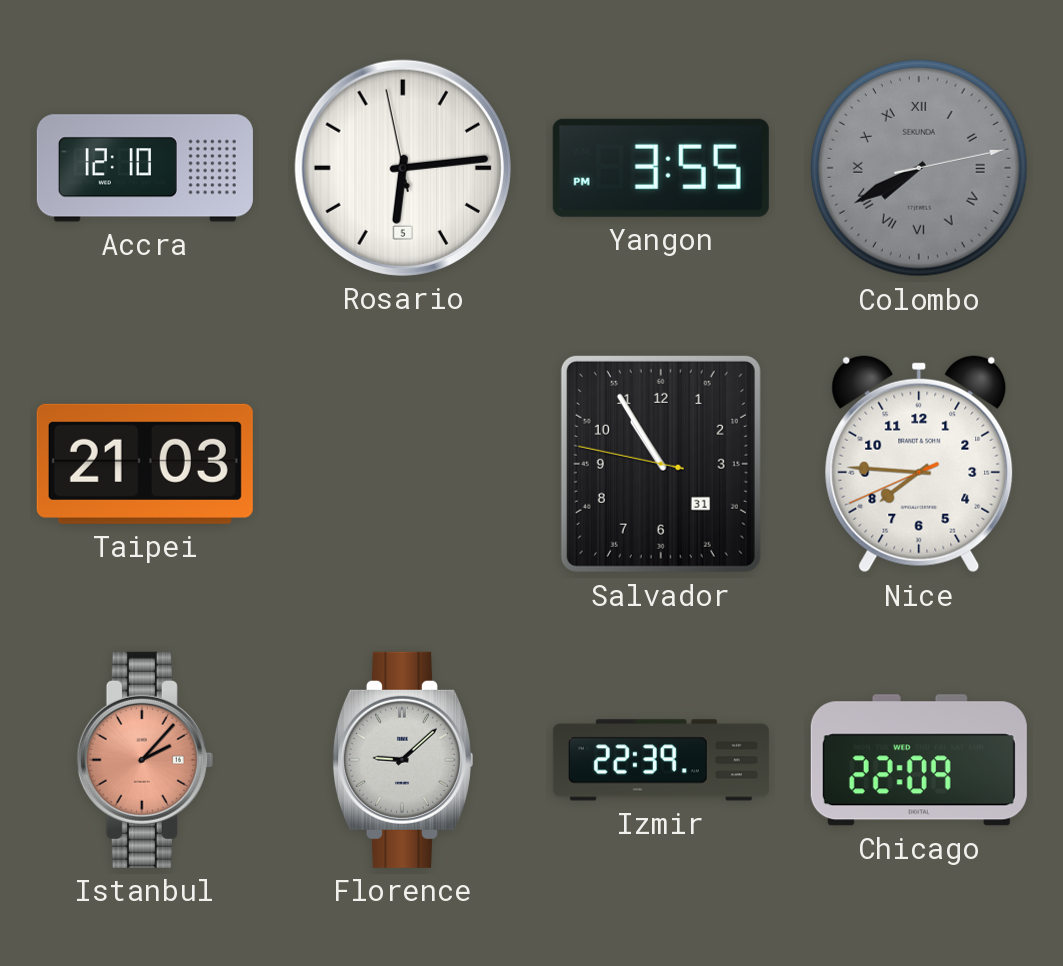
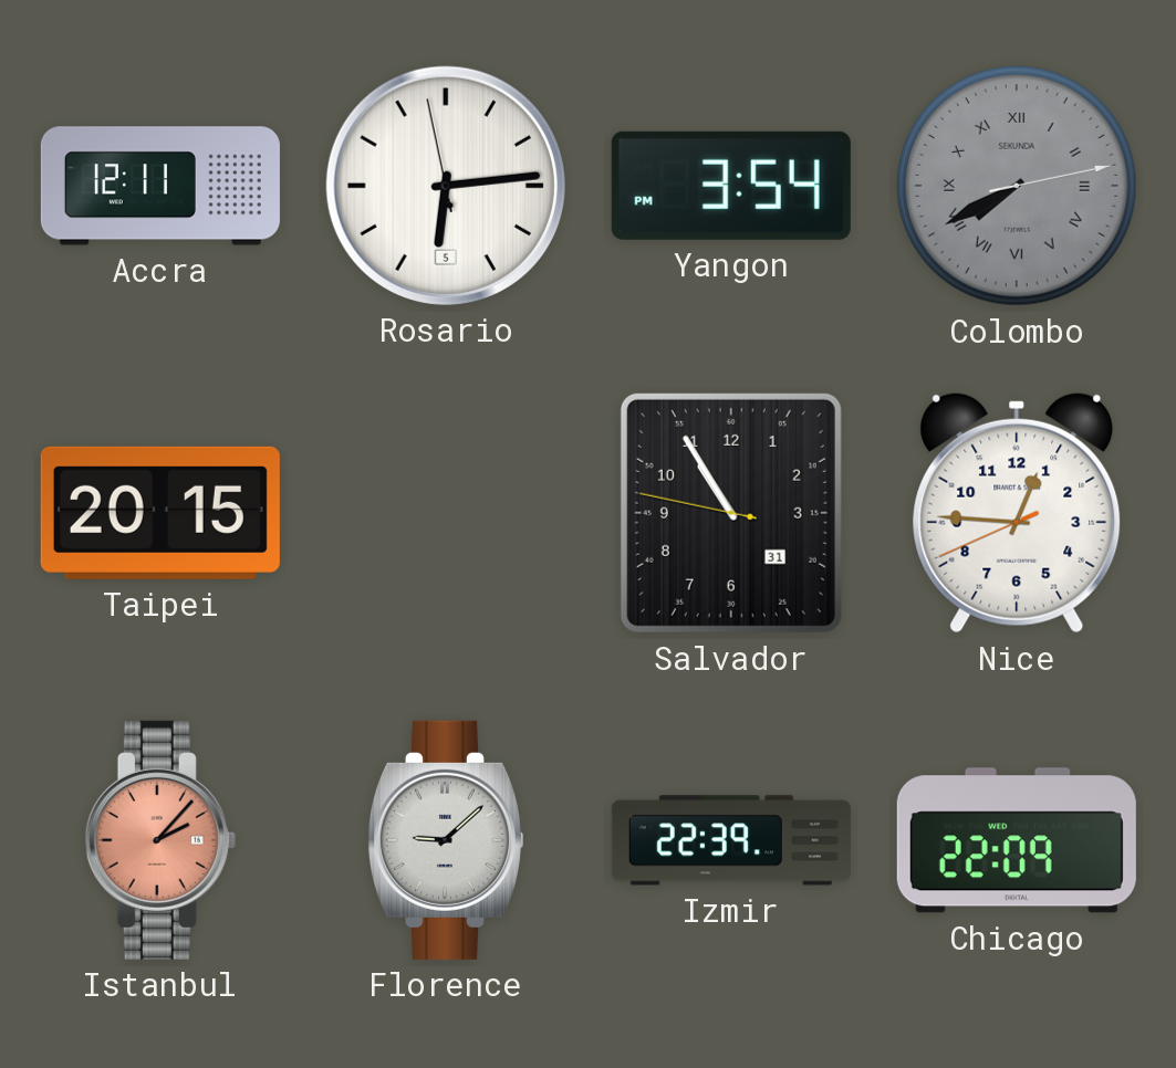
Accra: 12:10 -> 12:11
Yangon: 3:55 -> 3:54
Taipei: 21:03 -> 20:15
Nice: 7:45 -> 12:45
